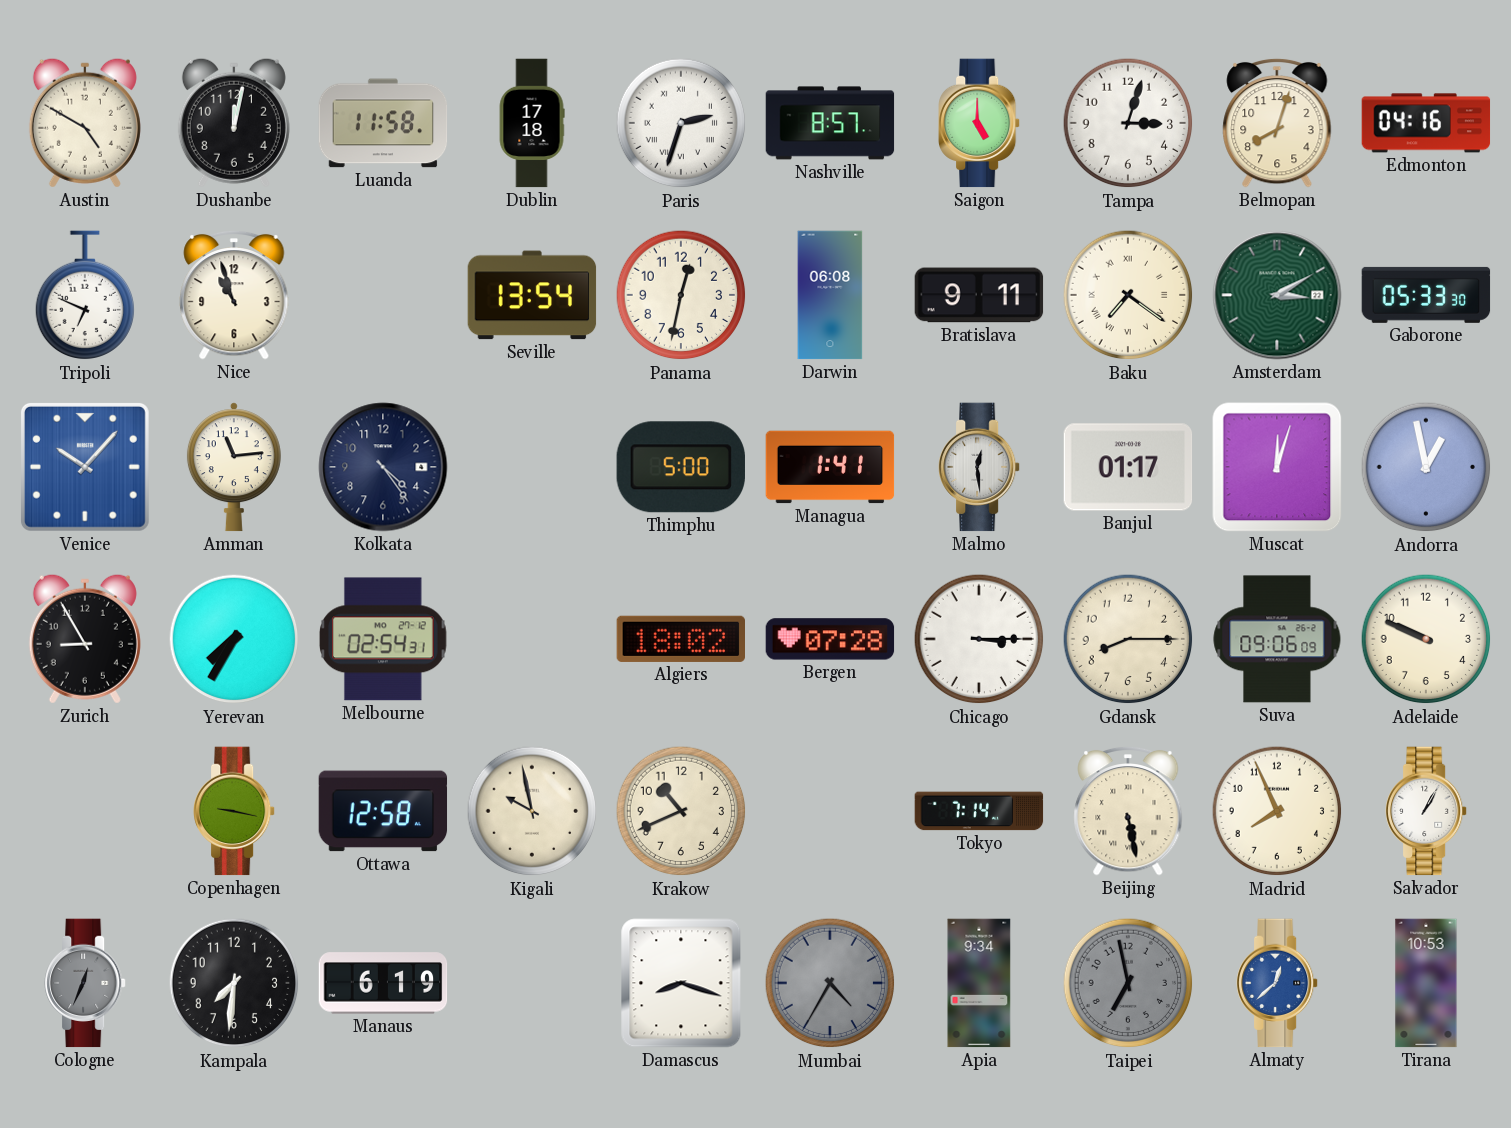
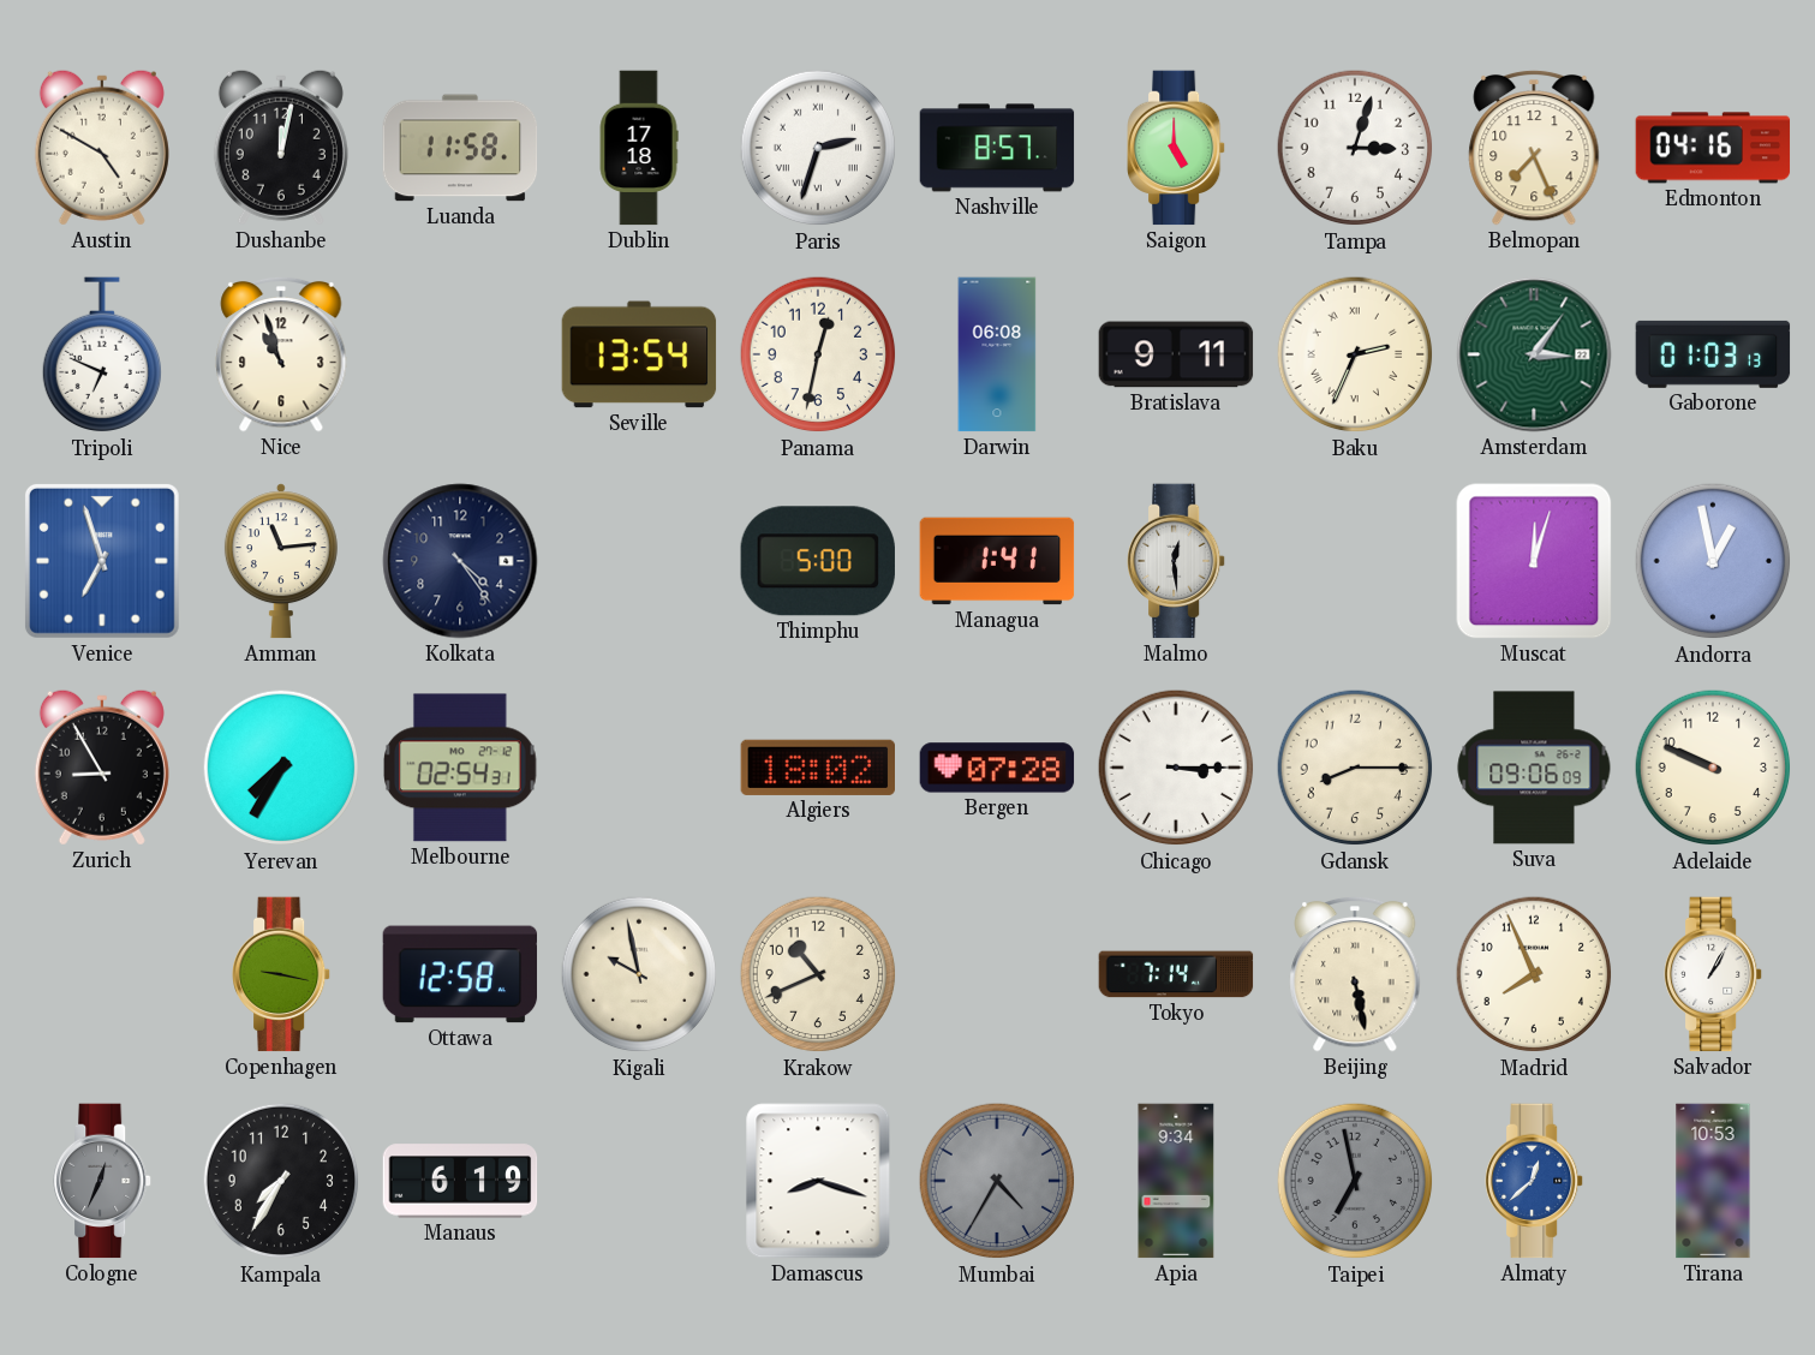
Belmopan: 8:03 -> 7:26
Baku: 7:21 -> 2:34
Amsterdam: 3:10 -> 3:06
Gaborone: 05:33 -> 01:03
Venice: 10:07 -> 6:57
Banjul: 01:17 -> none
Kampala: 7:31 -> 7:35
